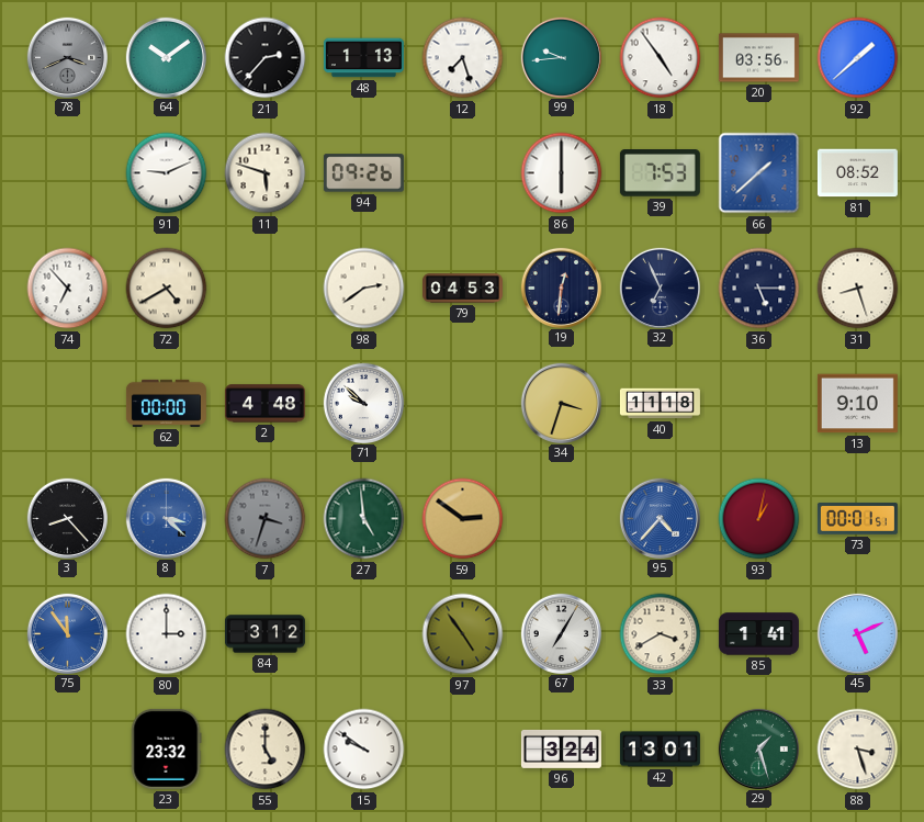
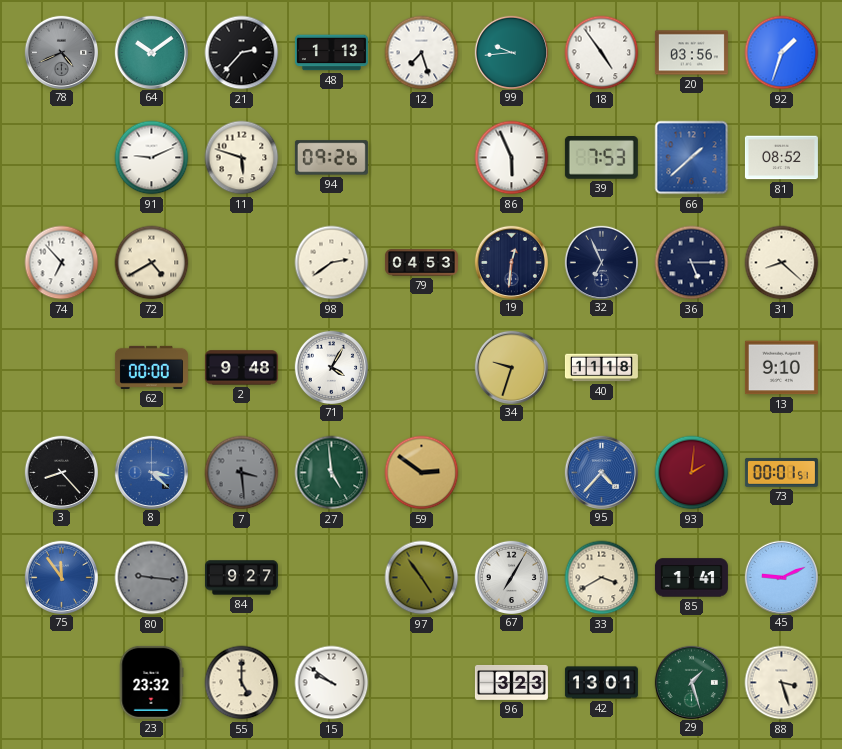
78: 3:41 -> 4:41
92: 1:38 -> 1:33
86: 6:00 -> 5:56
31: 8:27 -> 8:22
2: 4:48 -> 9:48
71: 9:52 -> 4:05
34: 3:33 -> 9:33
7: 3:33 -> 3:29
93: 1:02 -> 2:01
80: 3:00 -> 9:16
80 dial: white -> grey
84: 3:12 -> 9:27
45: 5:11 -> 9:11
96: 3:24 -> 3:23
